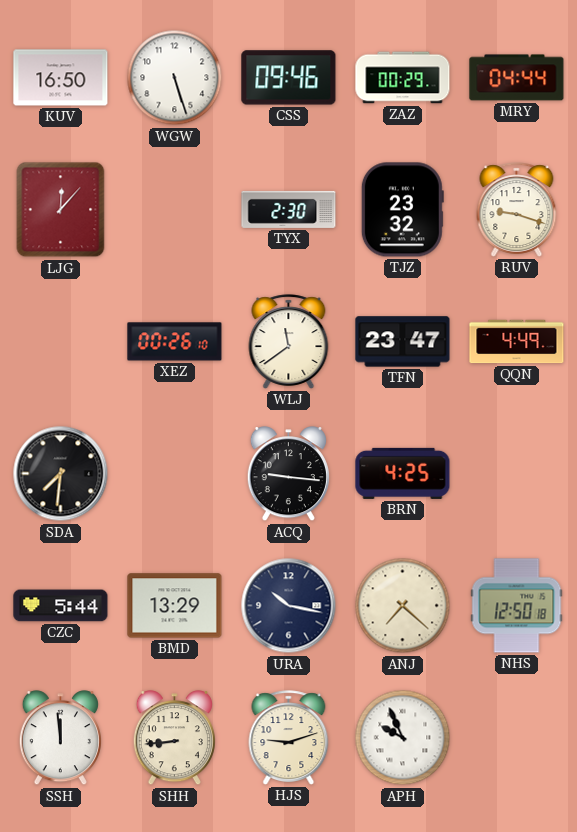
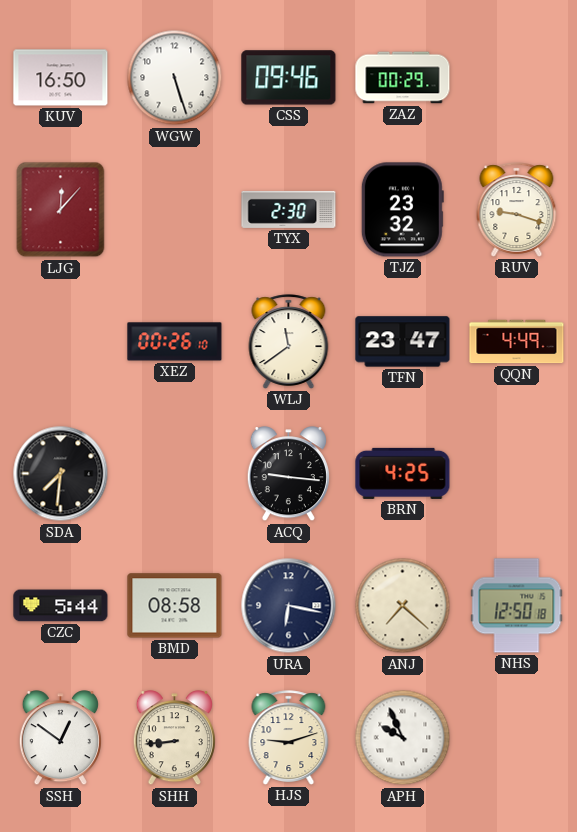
MRY: 04:44 -> none
BMD: 13:29 -> 08:58
URA: 10:17 -> 6:17
SSH: 11:59 -> 12:51
